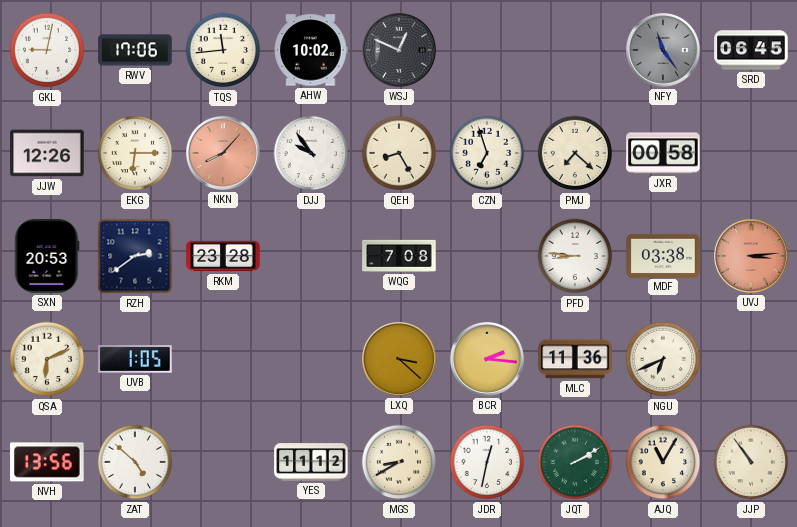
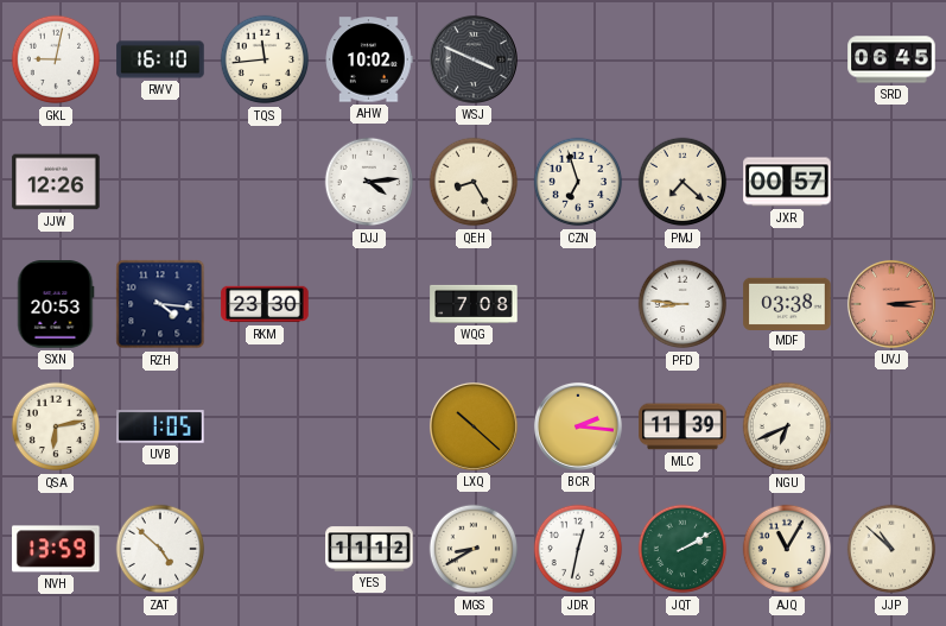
RWV: 17:06 -> 16:10
WSJ: 12:49 -> 3:49
NFY: 11:24 -> none
EKG: 6:15 -> none
NKN: 8:07 -> none
DJJ: 9:54 -> 4:14
JXR: 00:58 -> 00:57
RZH: 2:39 -> 4:16
RKM: 23:28 -> 23:30
QSA: 6:11 -> 6:13
LXQ: 3:22 -> 10:22
MLC: 11:36 -> 11:39
NVH: 13:56 -> 13:59
JJP: 10:54 -> 10:52
